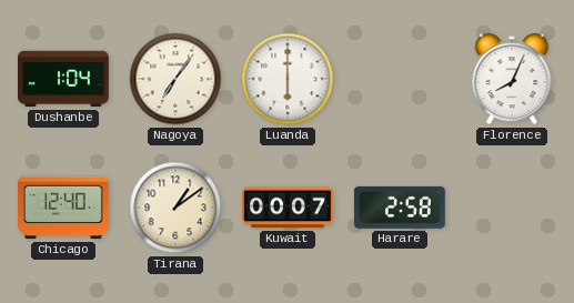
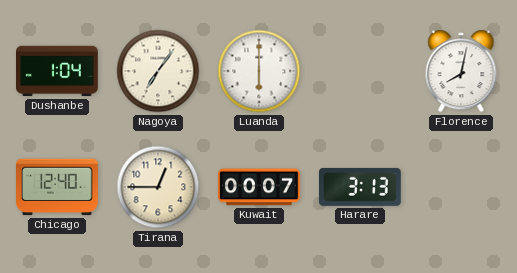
Florence: 8:04 -> 8:02
Tirana: 1:09 -> 12:45
Harare: 2:58 -> 3:13
